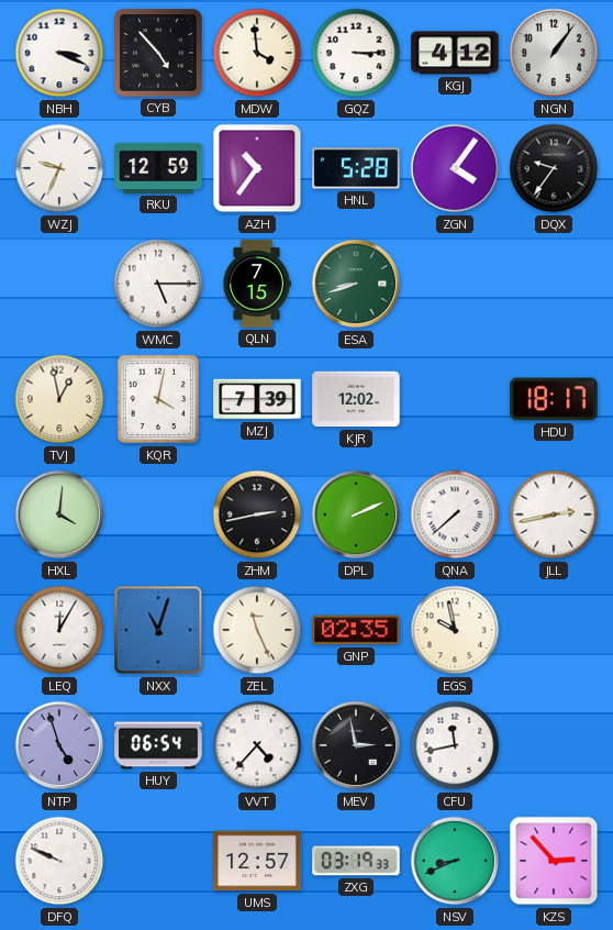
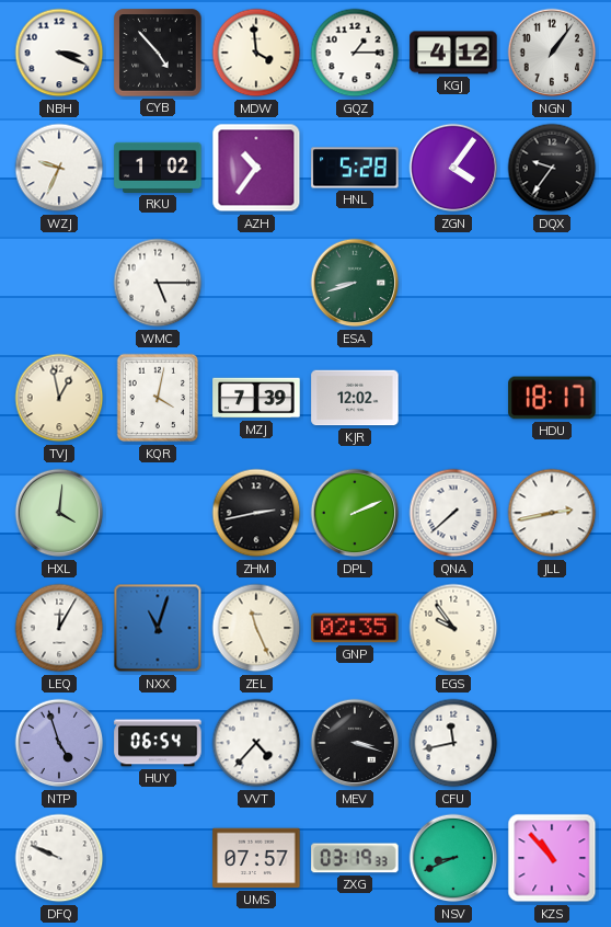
GQZ: 3:15 -> 1:15
RKU: 12:59 -> 1:02
QLN: 7:15 -> none
EGS: 9:58 -> 9:54
MEV: 2:58 -> 3:18
UMS: 12:57 -> 07:57
KZS: 2:53 -> 10:53
